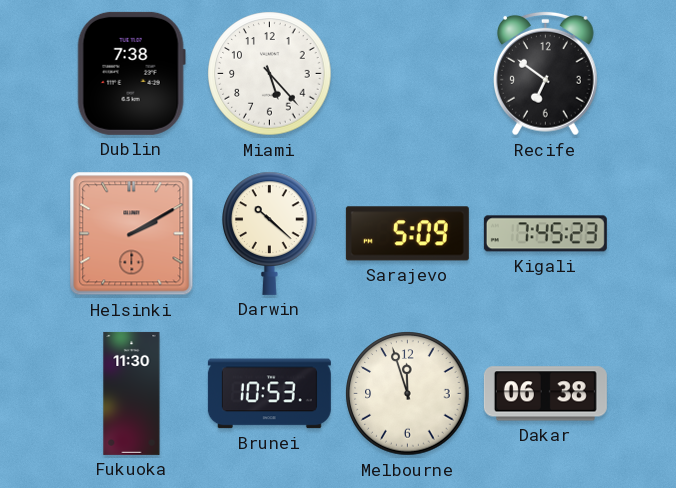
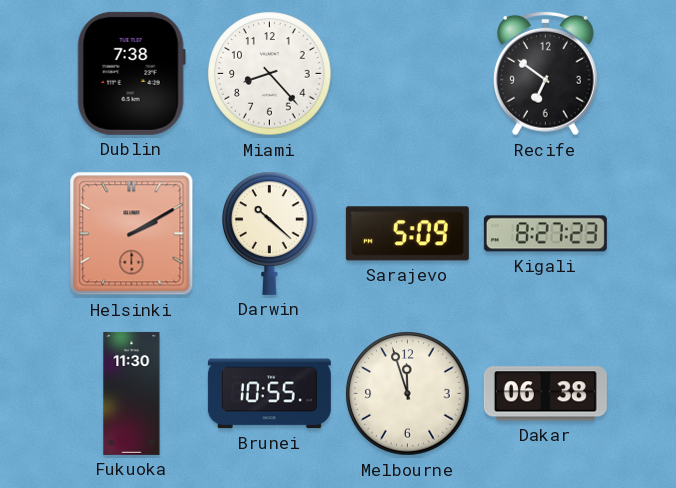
Miami: 5:23 -> 8:23
Kigali: 7:45 -> 8:27
Brunei: 10:53 -> 10:55
